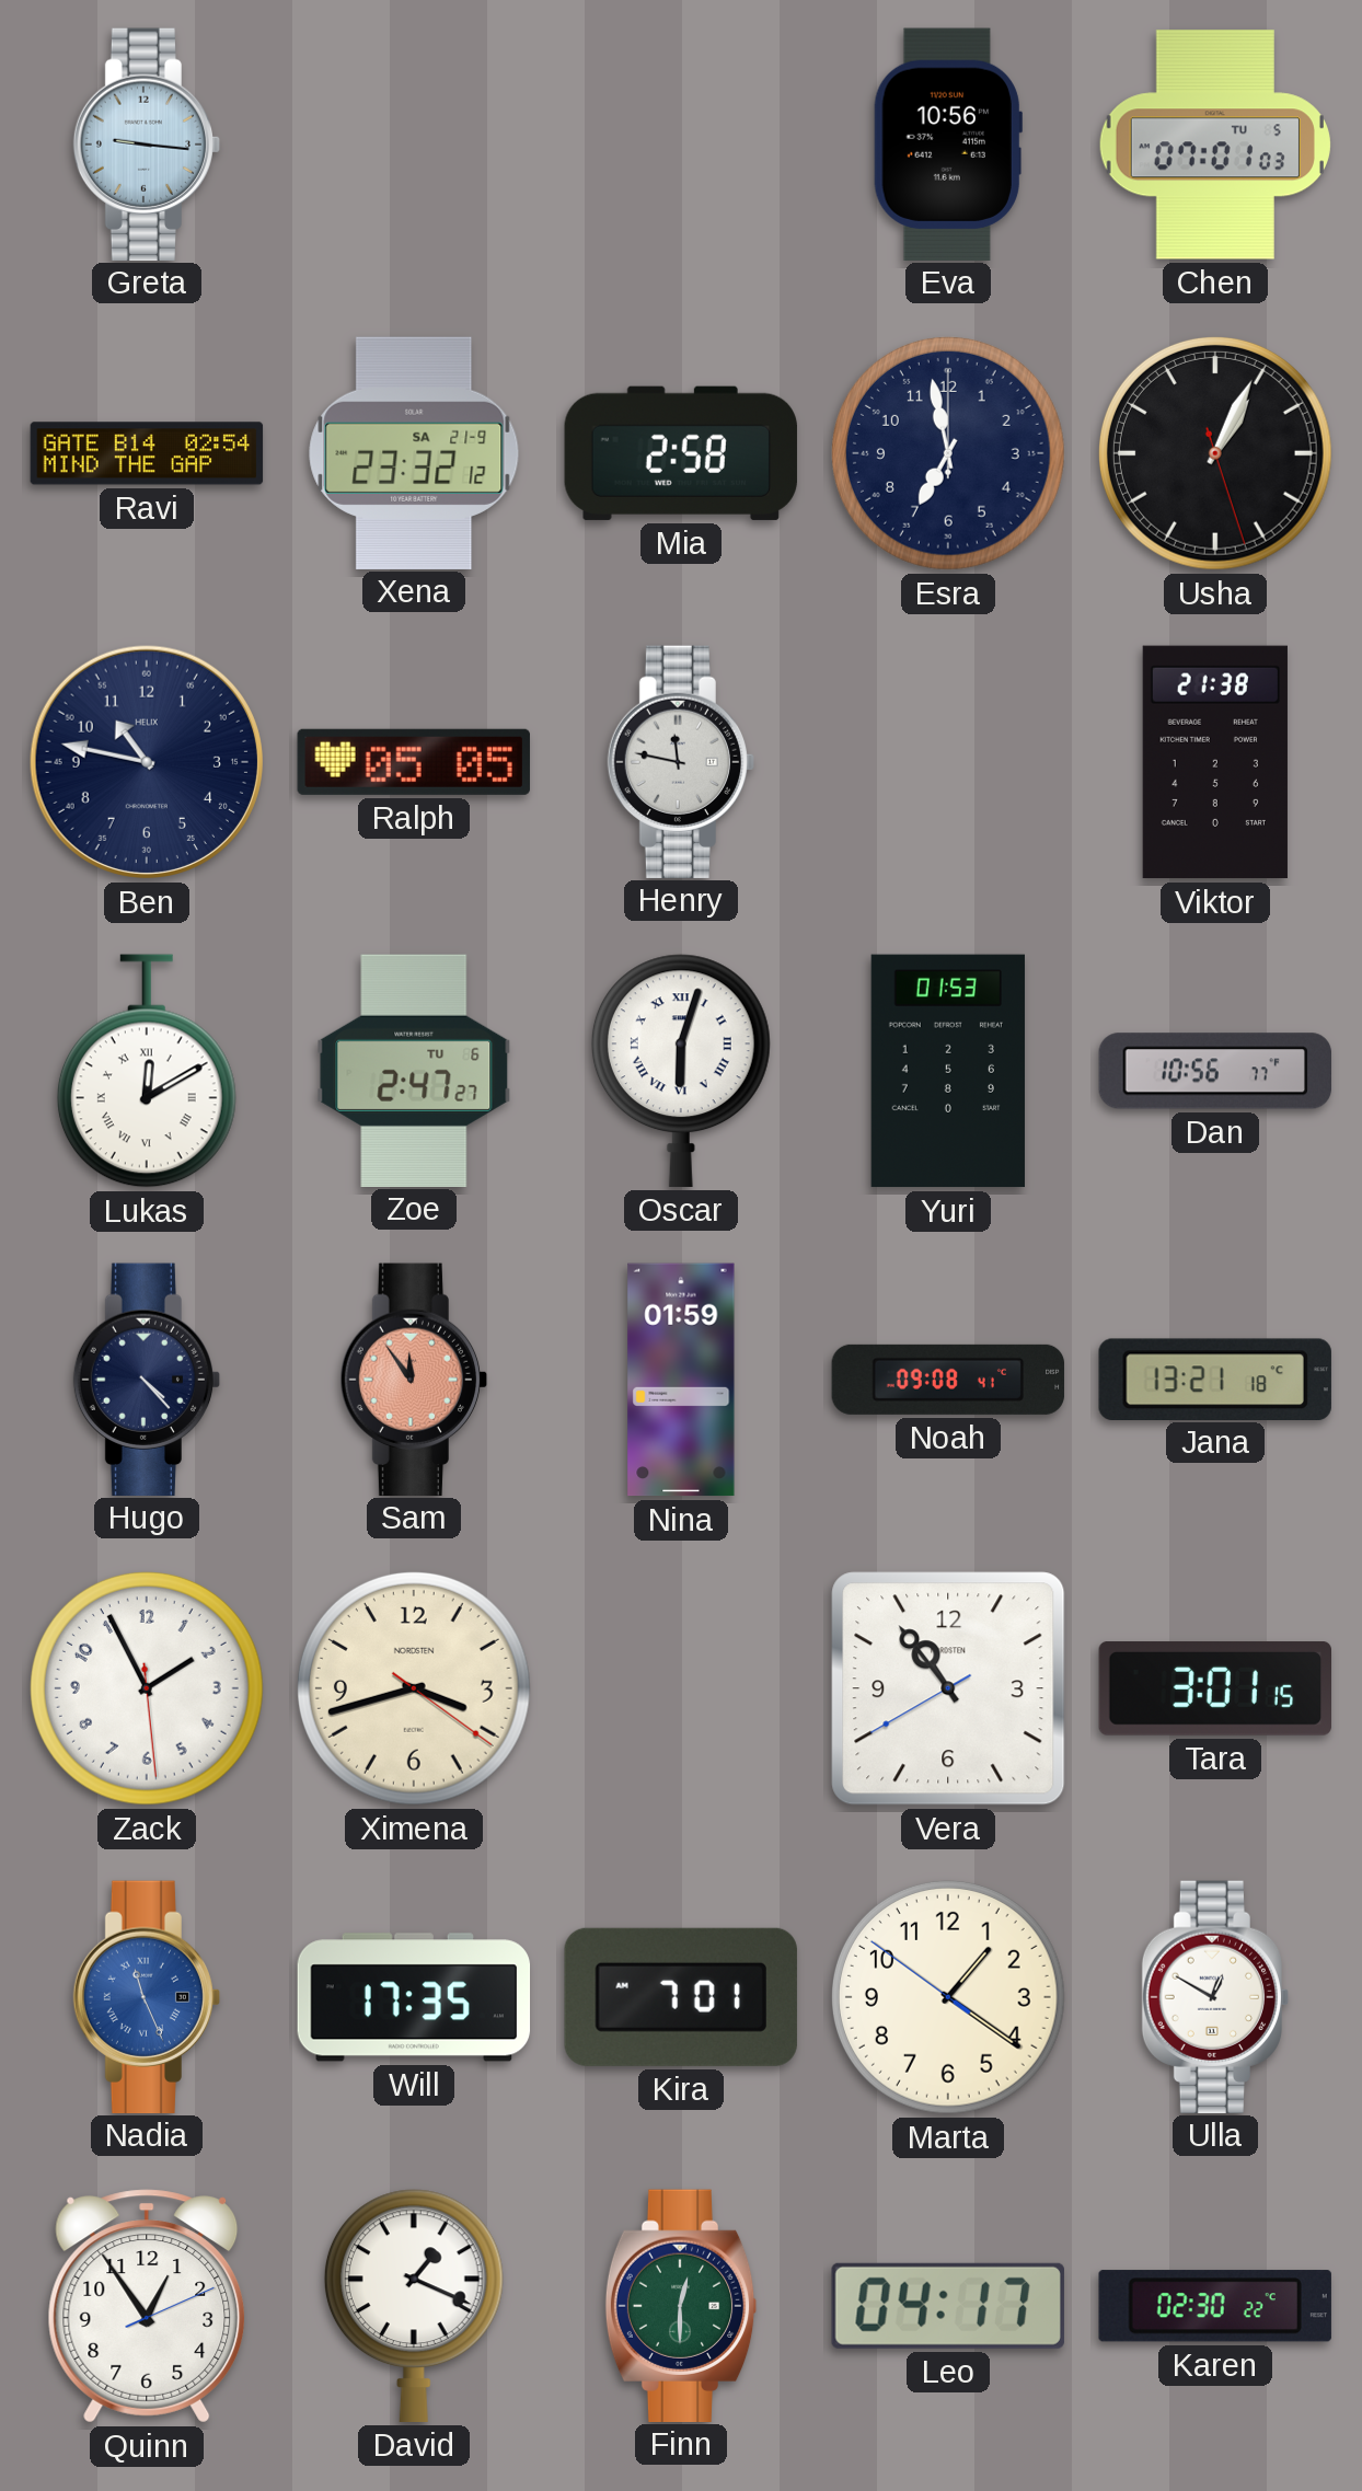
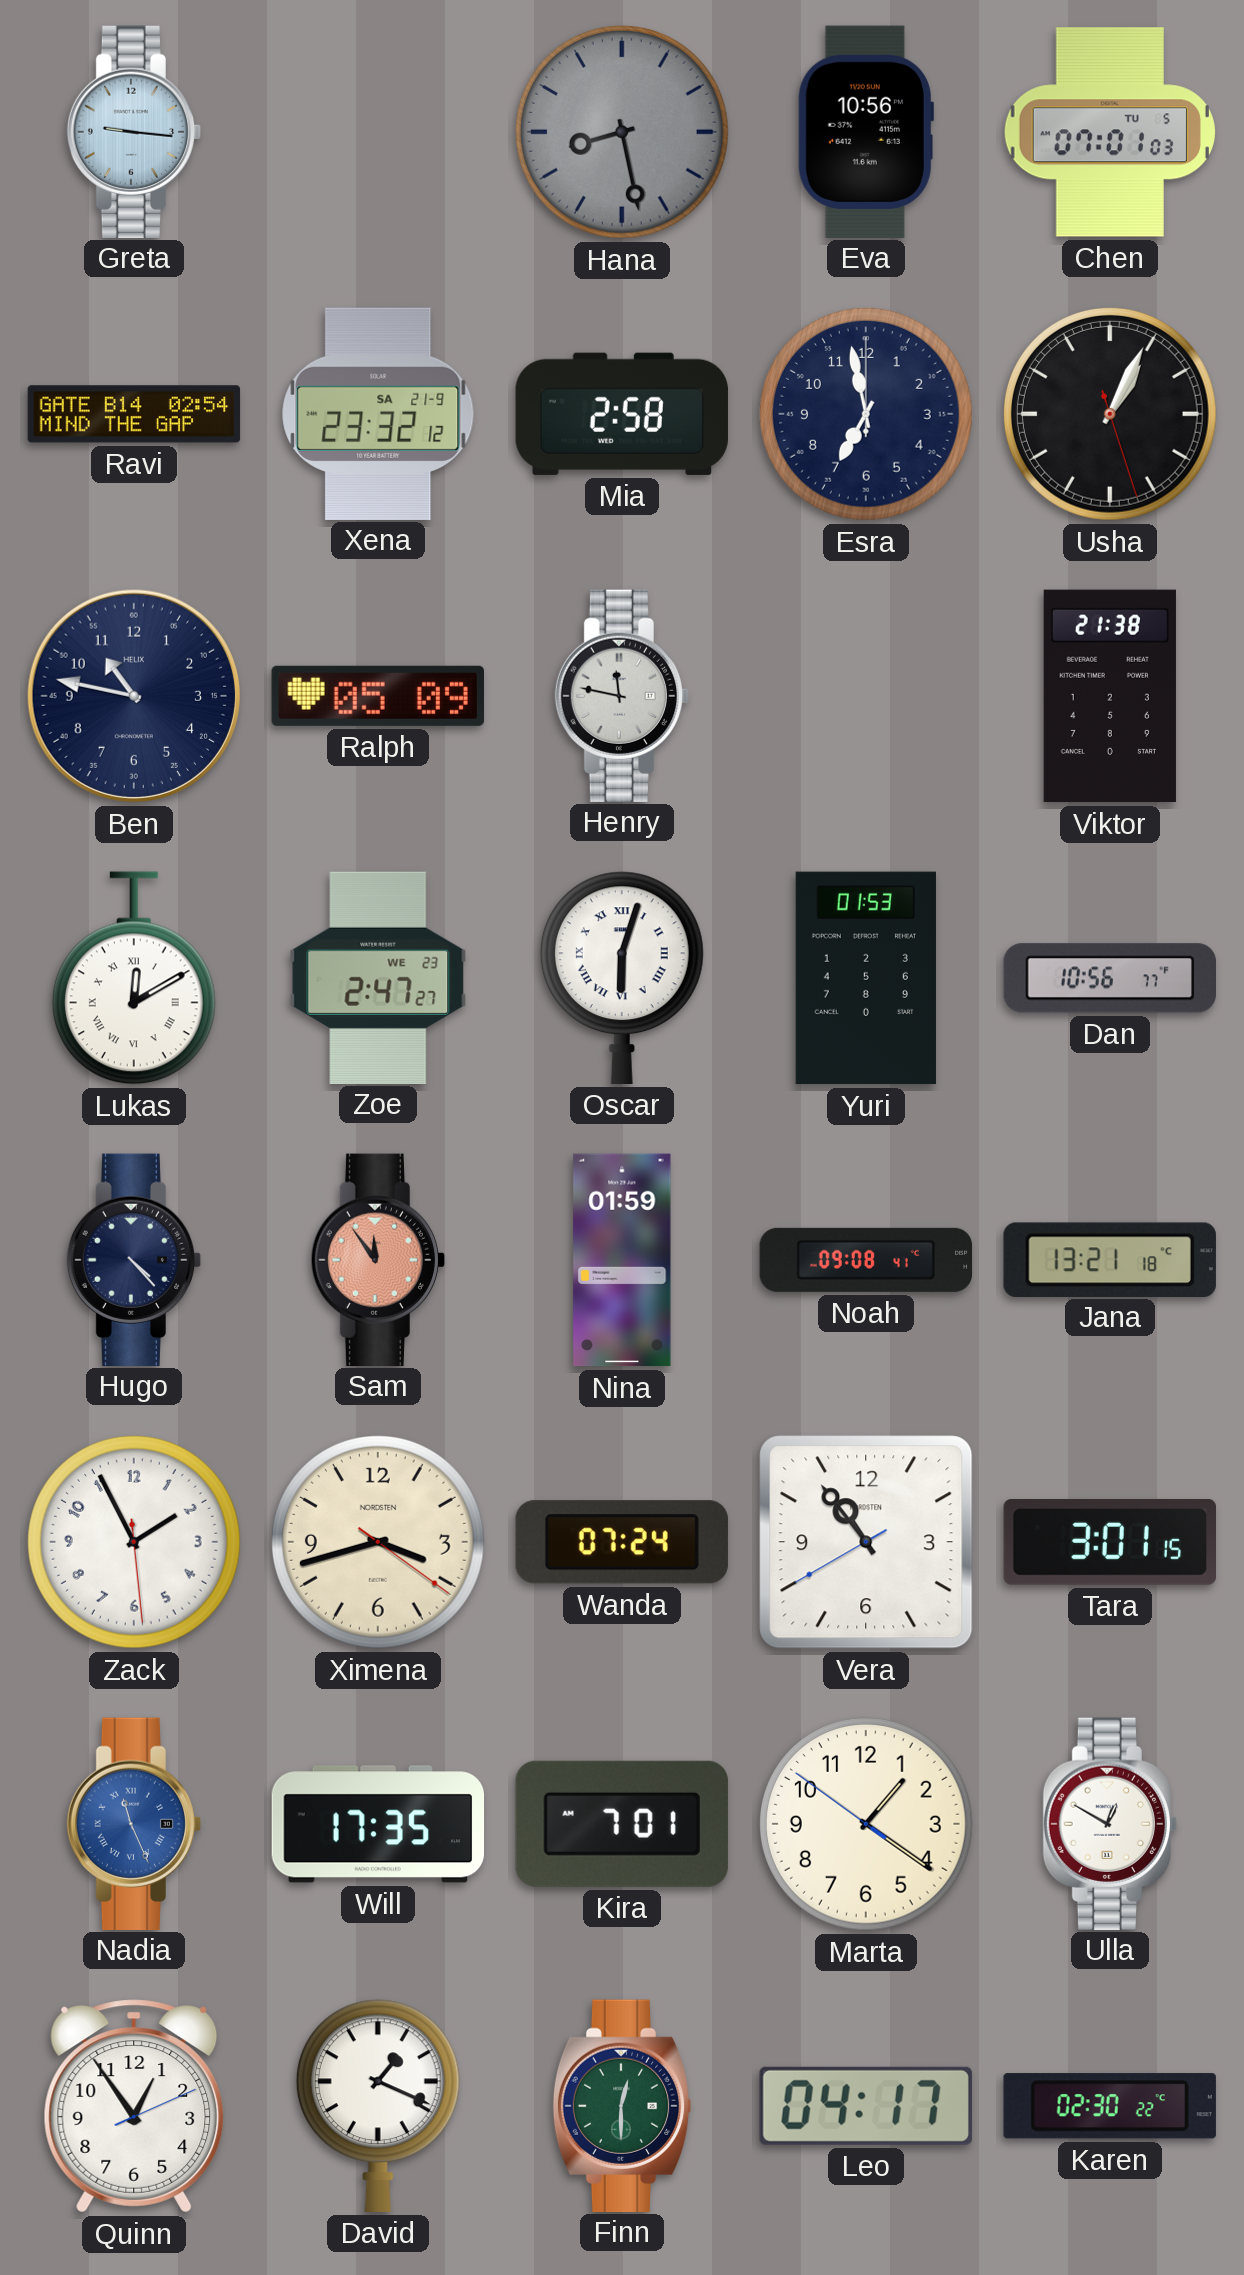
Hana: none -> 8:28
Ralph: 05:05 -> 05:09
Zoe date: TU 6 -> WE 23
Wanda: none -> 07:24
